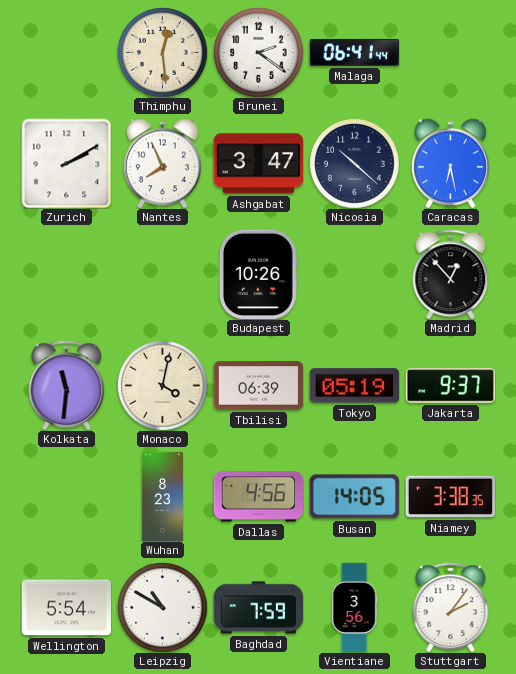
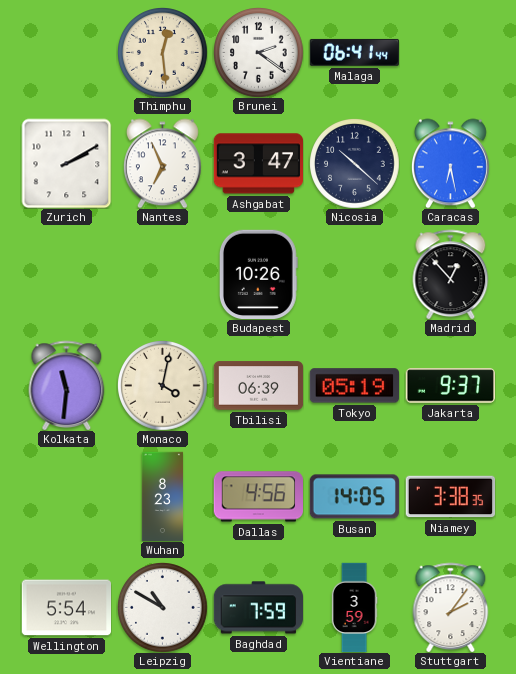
Nantes: 7:56 -> 6:56
Vientiane: 3:56 -> 3:59
